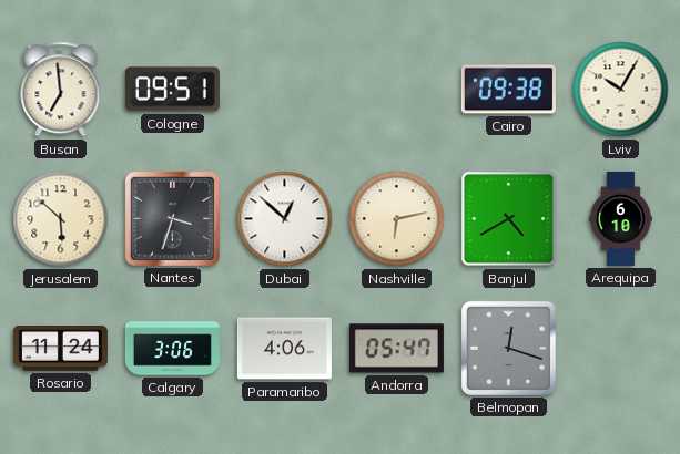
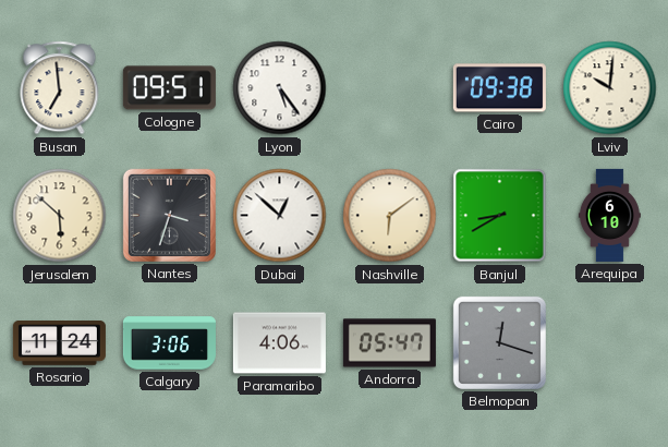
Lyon: none -> 5:24
Lviv: 10:05 -> 10:01
Nashville: 6:13 -> 6:09
Banjul: 4:40 -> 8:40
